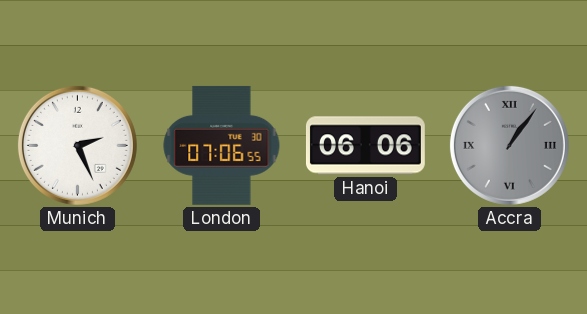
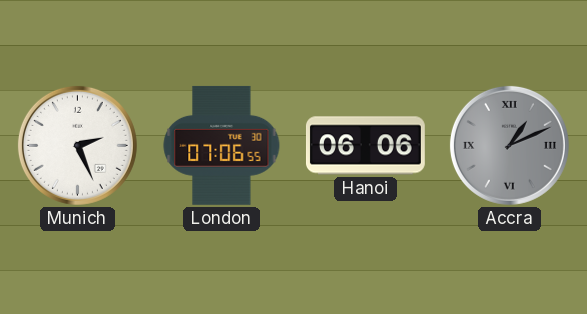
Accra: 1:06 -> 1:11
